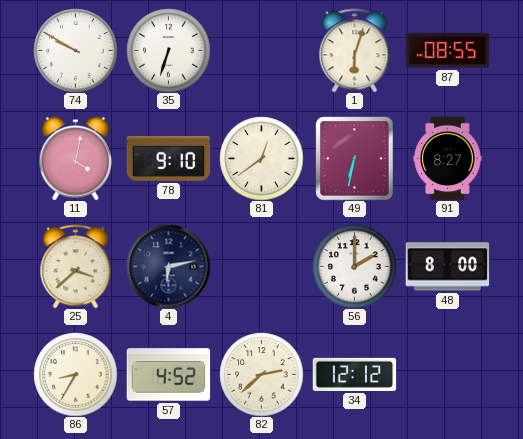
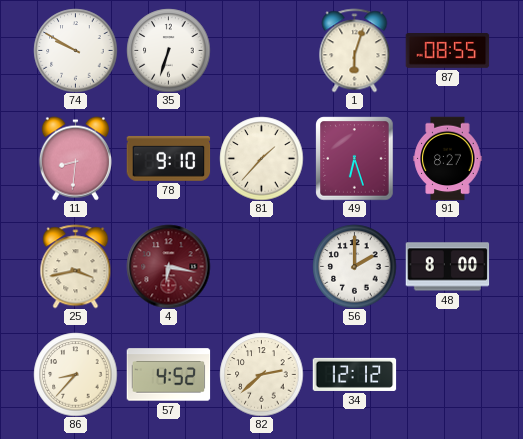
11: 4:02 -> 8:31
81: 12:39 -> 1:37
49: 6:32 -> 6:27
25: 3:38 -> 3:43
4: 6:13 -> 6:17
4 dial: navy -> burgundy
86: 8:35 -> 8:37
